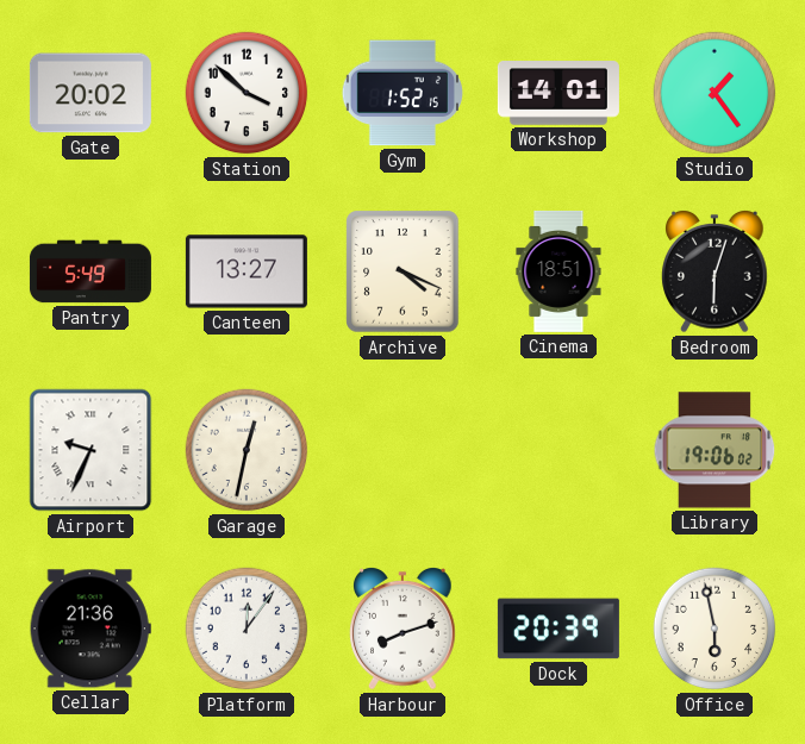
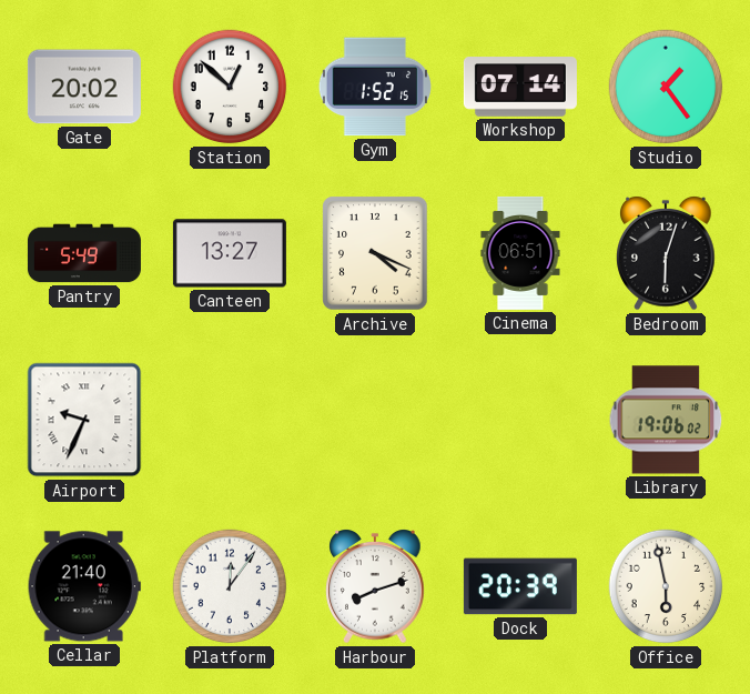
Station: 3:52 -> 12:52
Workshop: 14:01 -> 07:14
Cinema: 18:51 -> 06:51
Garage: 12:32 -> none
Cellar: 21:36 -> 21:40
